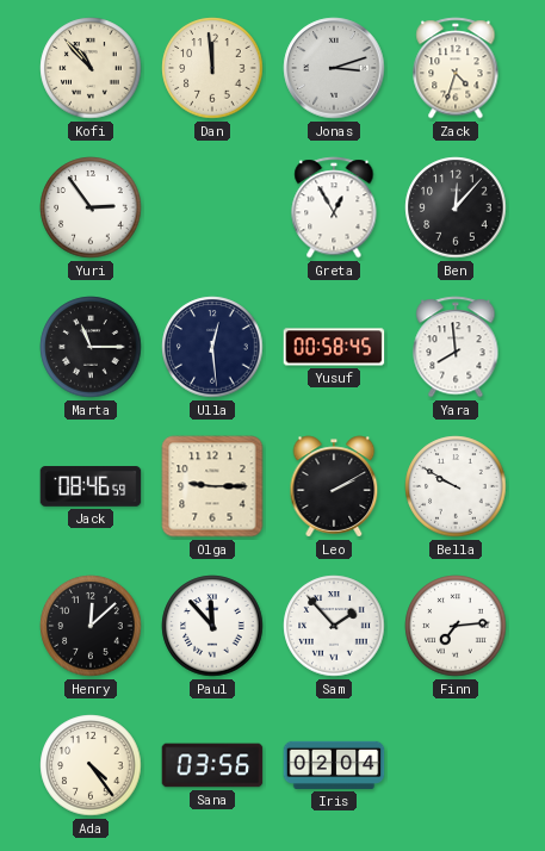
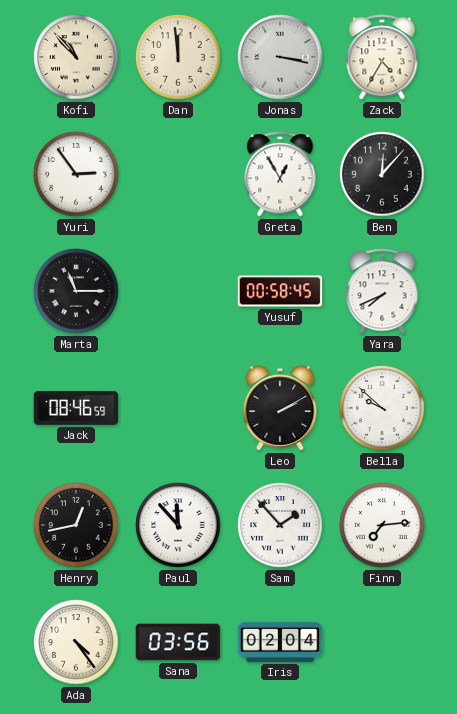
Jonas: 3:12 -> 3:17
Zack: 4:33 -> 4:35
Ulla: 12:29 -> none
Yara: 7:59 -> 7:41
Olga: 9:15 -> none
Bella: 9:50 -> 9:52
Henry: 12:08 -> 12:43
